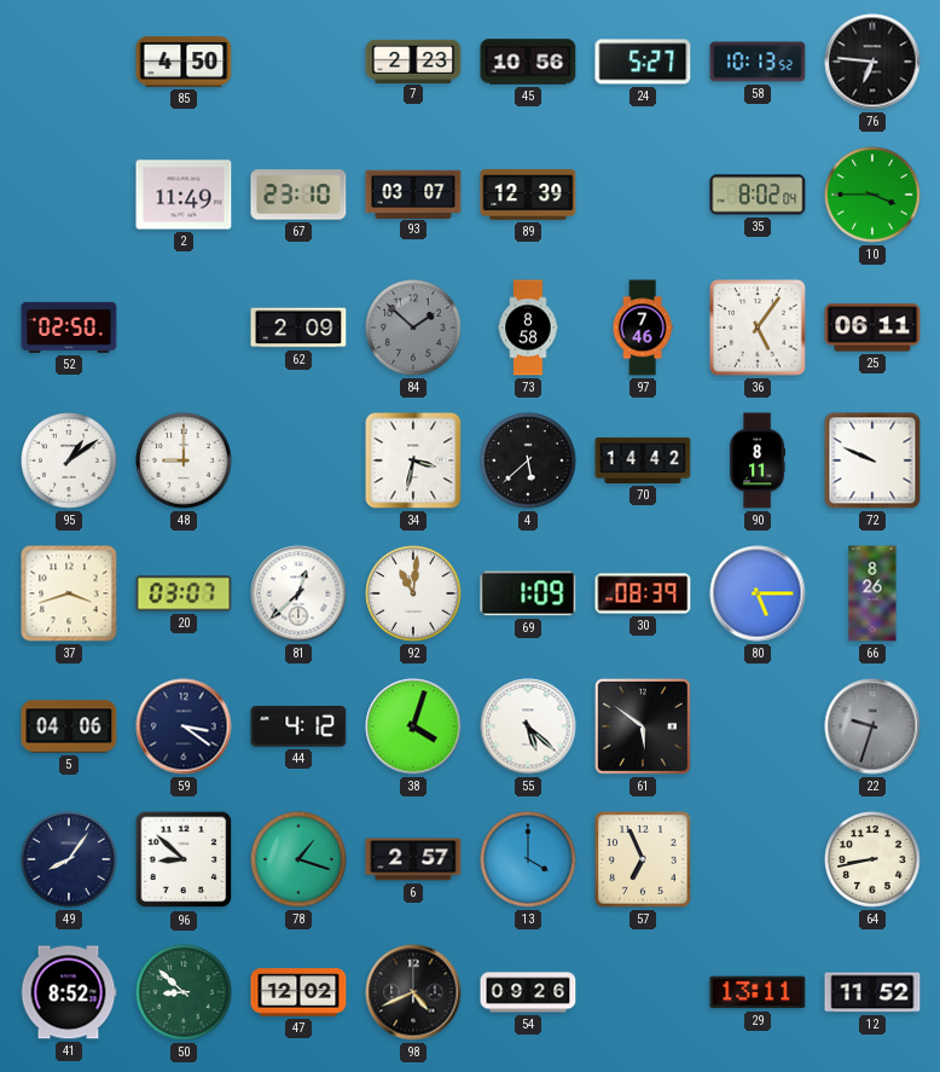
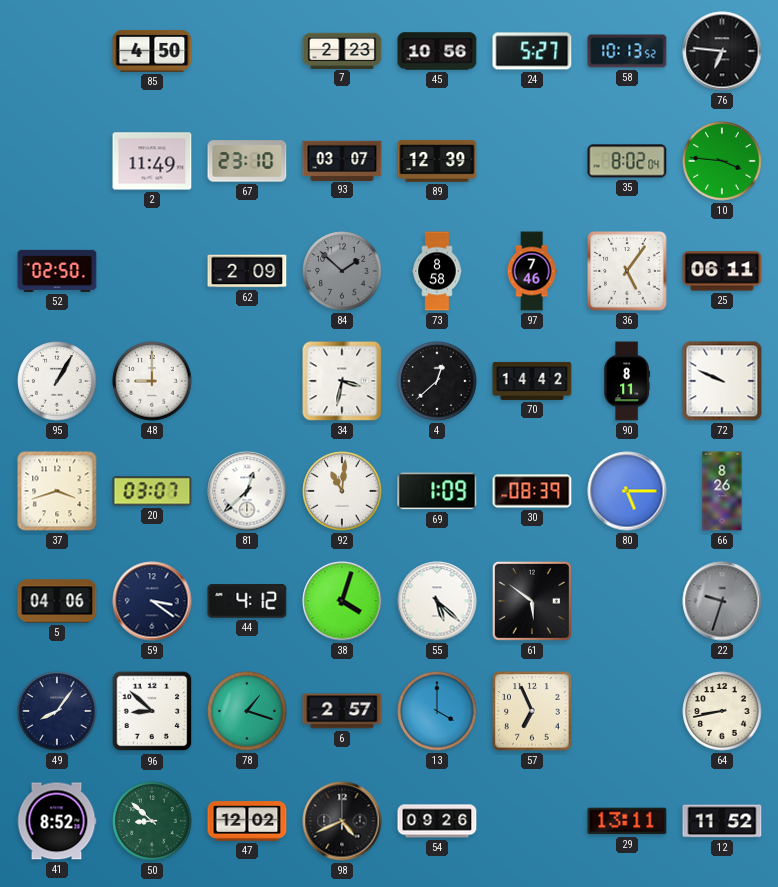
10: 3:45 -> 3:46
95: 1:09 -> 1:05
4: 5:38 -> 12:38
